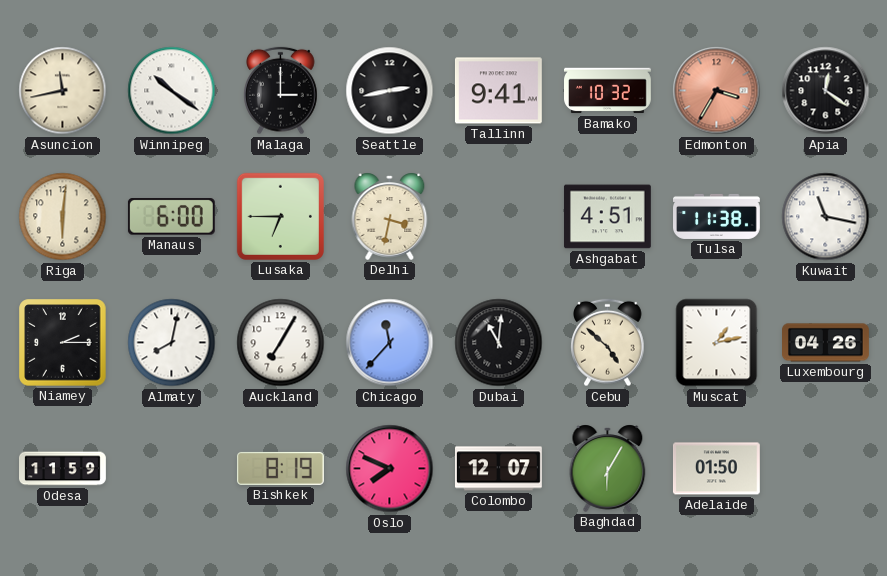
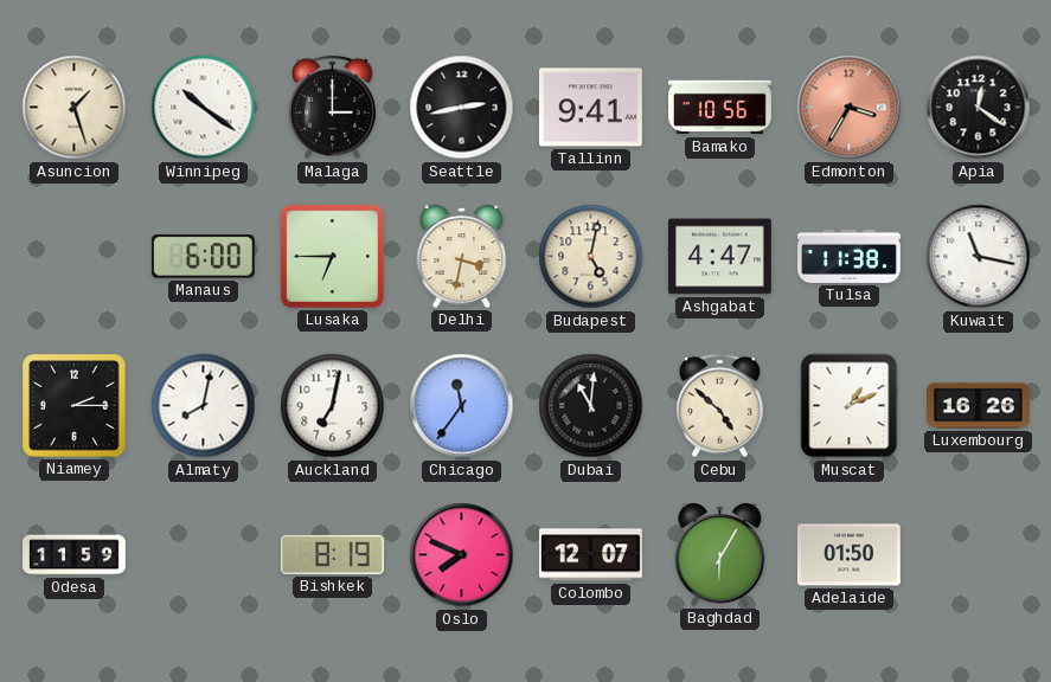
Asuncion: 11:43 -> 1:27
Bamako: 10:32 -> 10:56
Riga: 6:01 -> none
Budapest: none -> 5:02
Ashgabat: 4:51 -> 4:47
Auckland: 7:05 -> 7:02
Chicago: 11:37 -> 11:36
Muscat: 1:13 -> 1:11
Luxembourg: 04:26 -> 16:26
